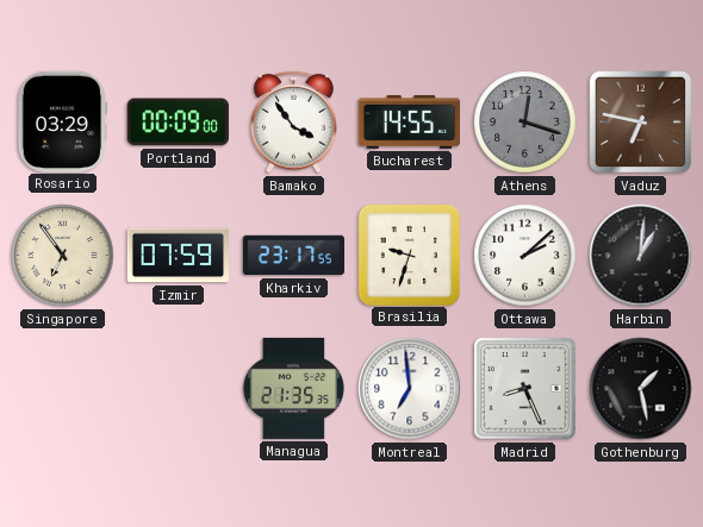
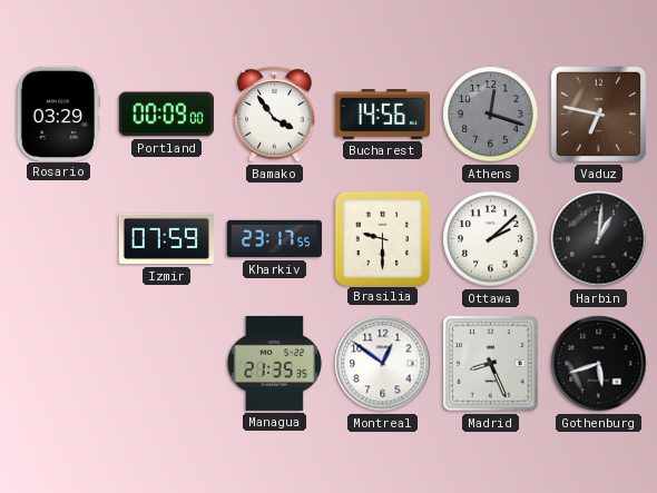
Bucharest: 14:55 -> 14:56
Singapore: 6:54 -> none
Brasilia: 9:33 -> 9:30
Montreal: 6:59 -> 12:51
Gothenburg: 1:28 -> 5:42
